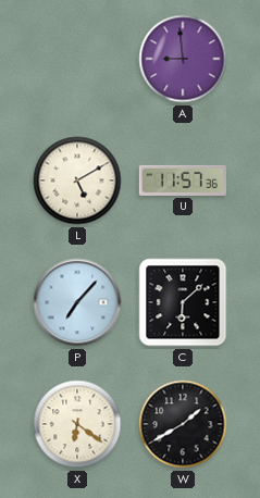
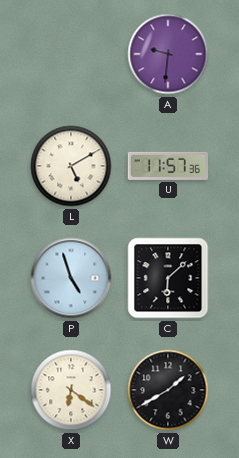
A: 8:59 -> 9:31
P: 7:07 -> 4:57
